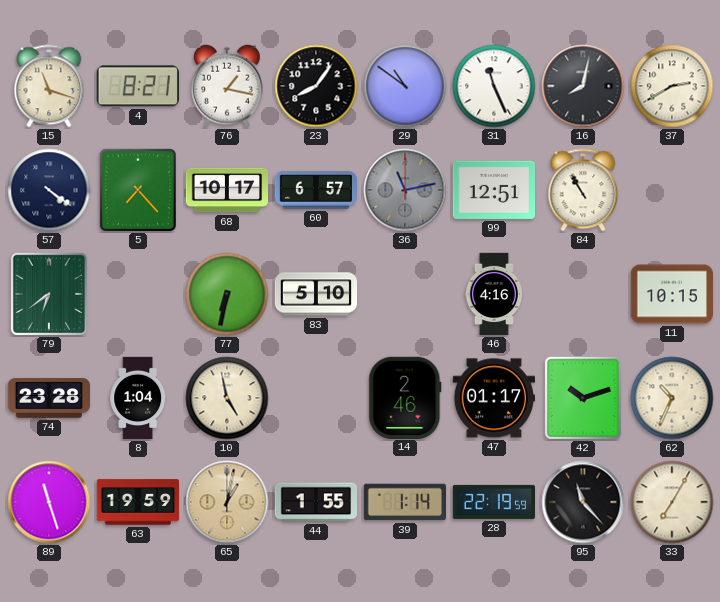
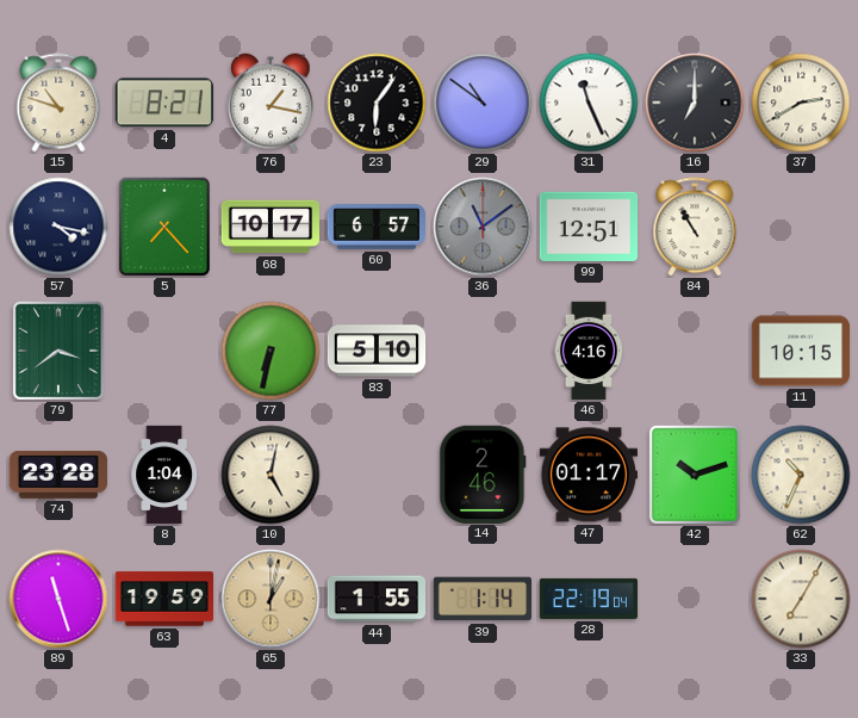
15: 11:18 -> 10:48
23: 8:06 -> 6:06
16: 8:02 -> 7:00
57: 4:21 -> 4:17
36: 11:13 -> 11:09
79: 6:39 -> 3:39
10: 4:58 -> 5:02
28: 22:19:59 -> 22:19:04
95: 11:23 -> none
